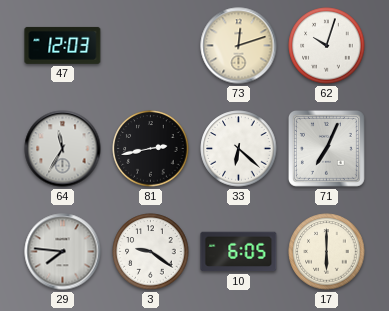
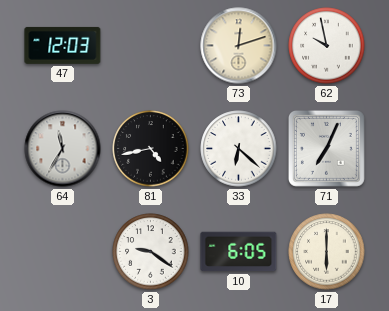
62: 10:03 -> 9:58
81: 2:43 -> 4:43
29: 7:46 -> none
